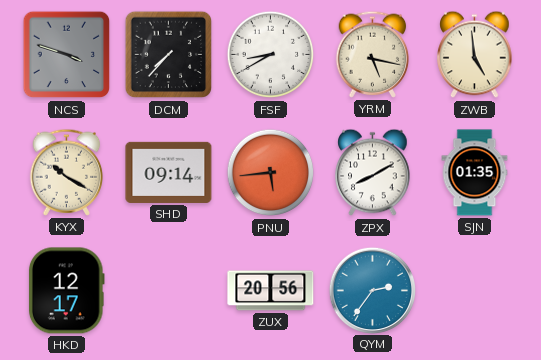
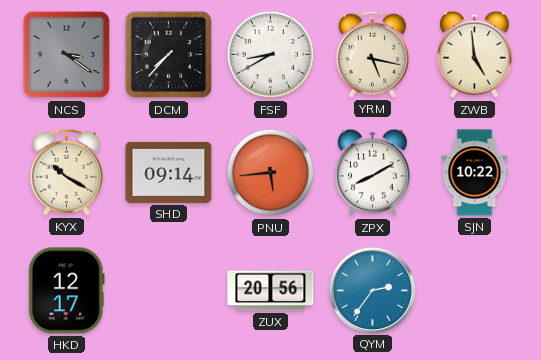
NCS: 3:48 -> 3:21
SJN: 01:35 -> 10:22
